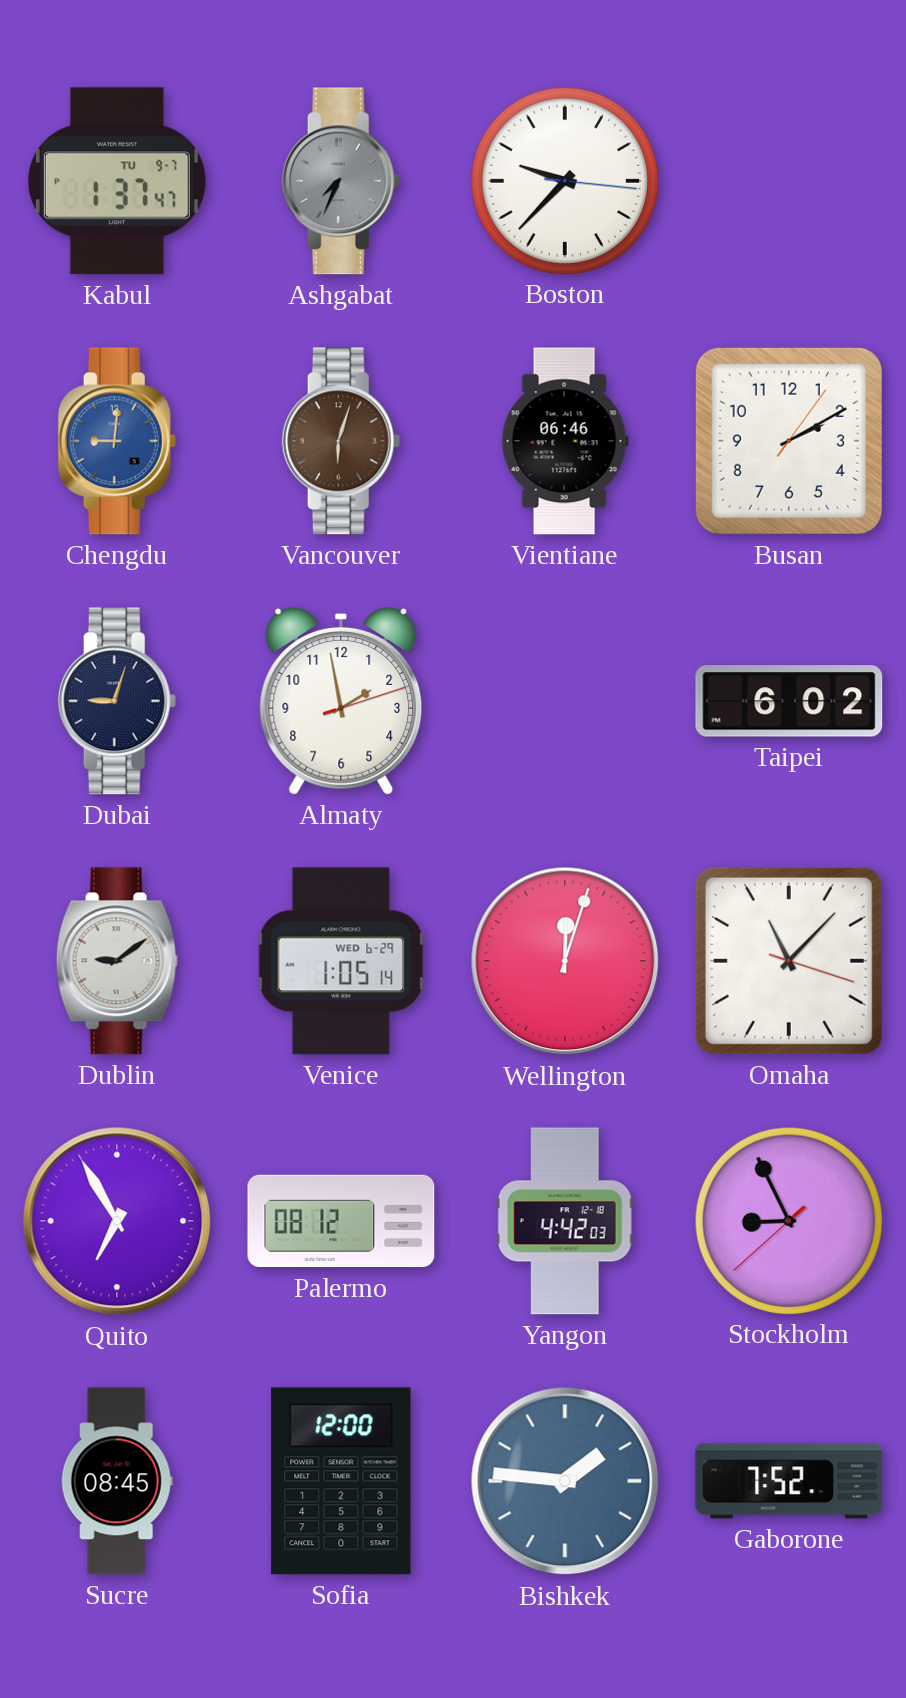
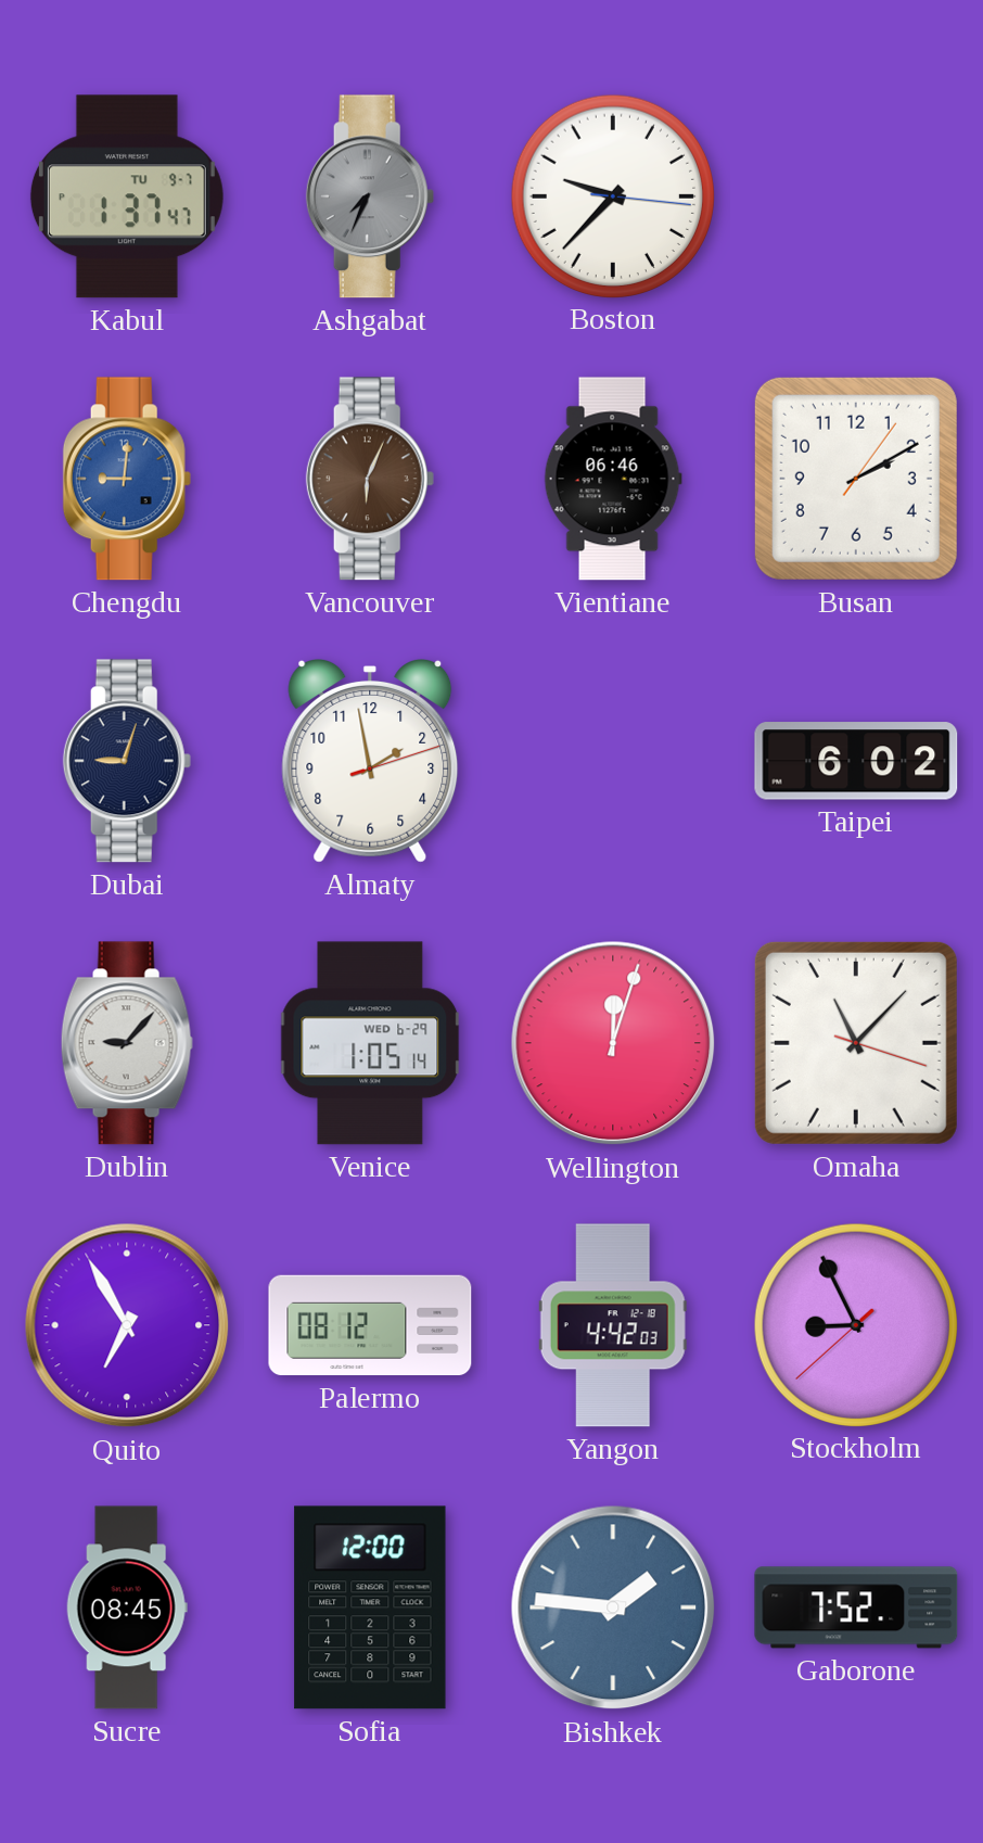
Vancouver: 6:03 -> 6:04
Dublin: 9:09 -> 9:07
